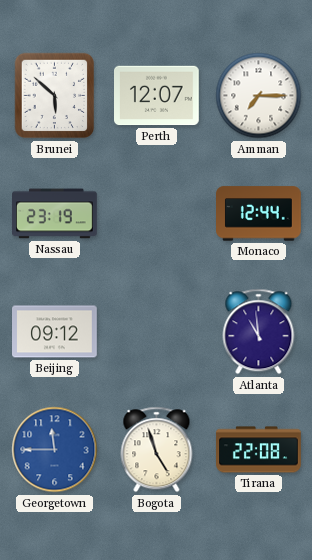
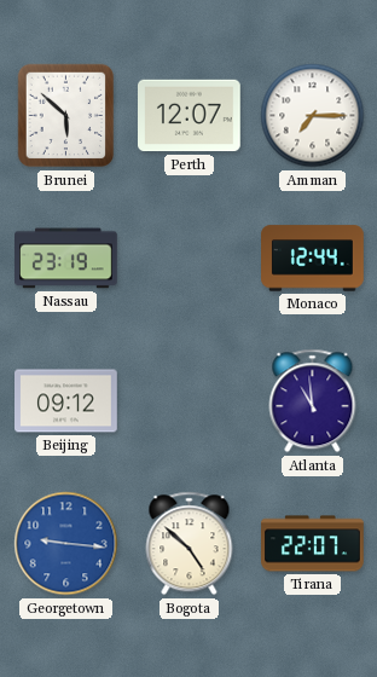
Georgetown: 11:45 -> 9:16
Bogota: 4:57 -> 4:52
Tirana: 22:08 -> 22:07
